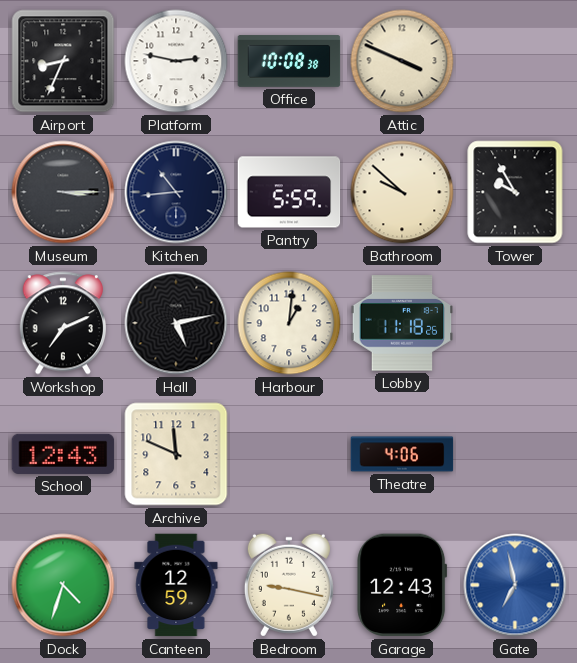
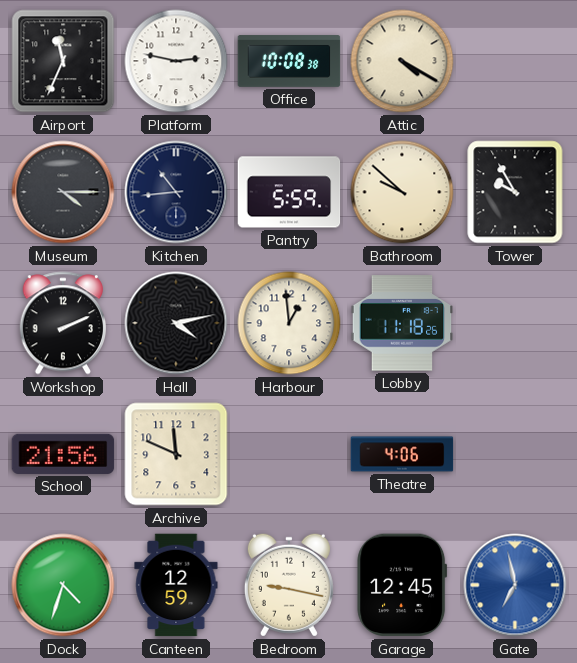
Airport: 8:34 -> 11:34
Attic: 3:49 -> 4:20
Museum: 3:15 -> 4:15
Workshop: 7:11 -> 2:11
Hall: 5:13 -> 4:13
Harbour: 1:01 -> 12:59
School: 12:43 -> 21:56
Garage: 12:43 -> 12:45
